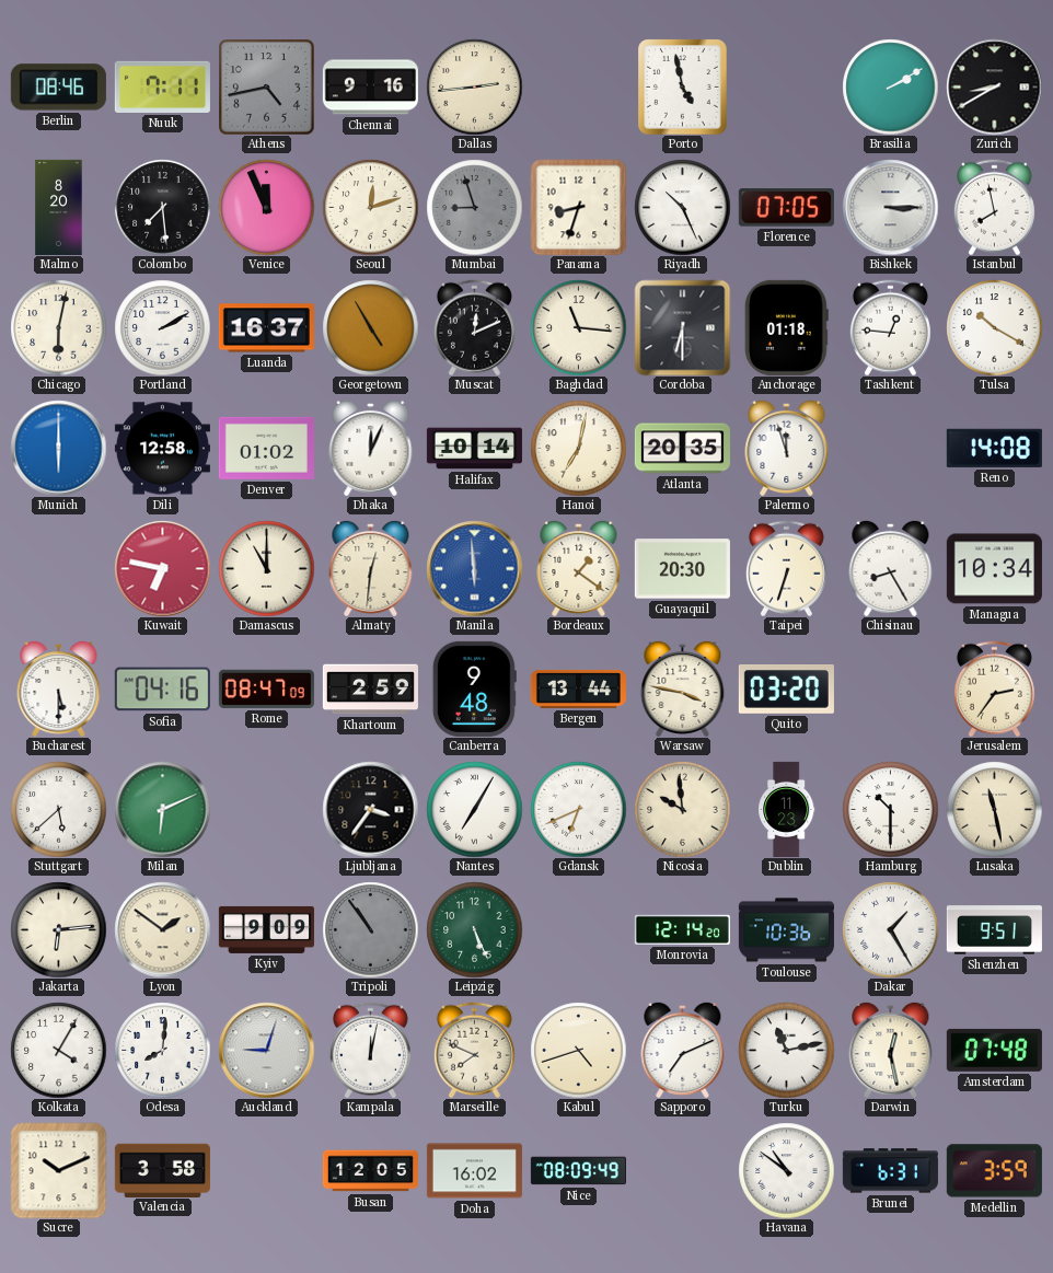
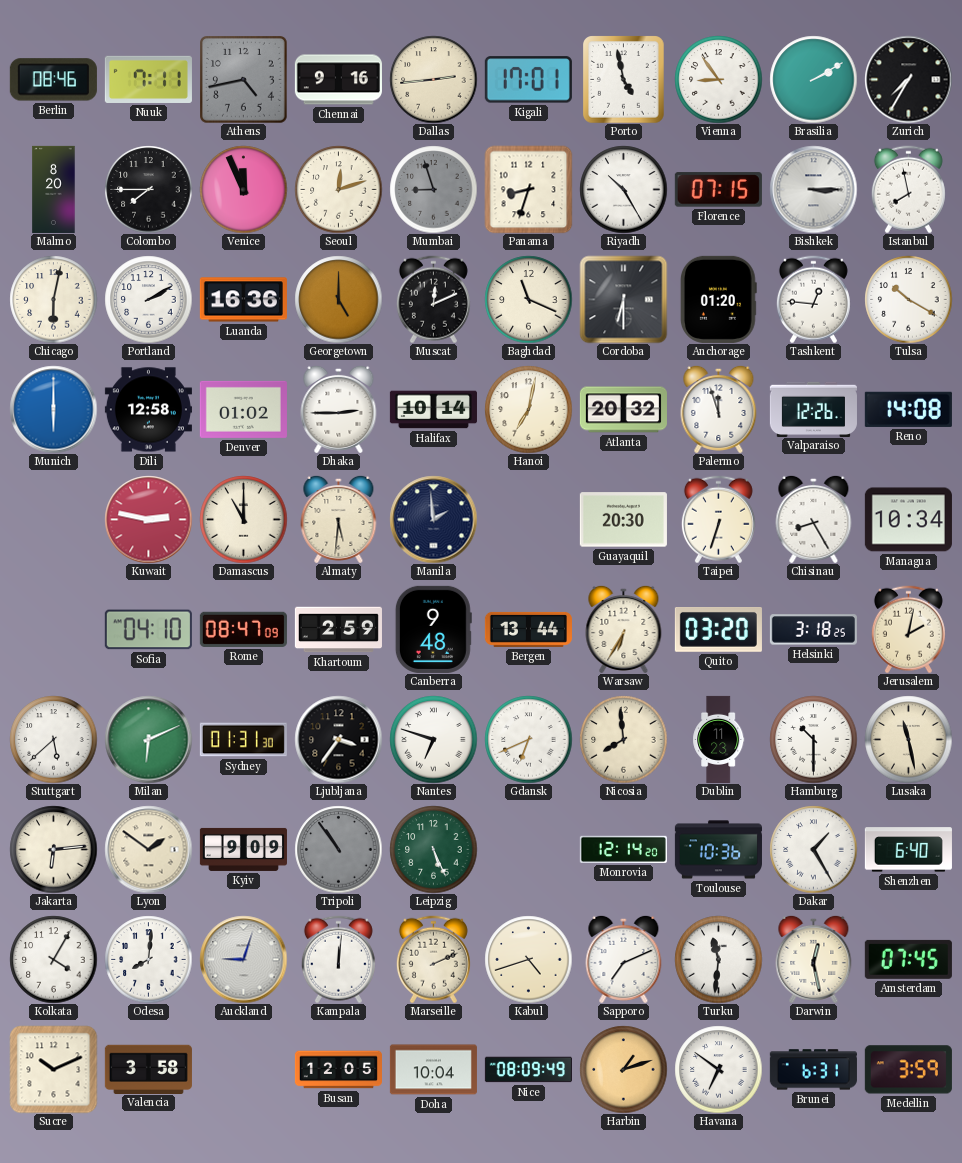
Kigali: none -> 17:01
Vienna: none -> 8:54
Zurich: 8:40 -> 7:35
Colombo: 7:29 -> 7:45
Riyadh: 10:26 -> 10:25
Florence: 07:05 -> 07:15
Luanda: 16:37 -> 16:36
Georgetown: 4:55 -> 5:00
Baghdad: 11:16 -> 11:19
Anchorage: 01:18 -> 01:20
Dhaka: 12:04 -> 2:45
Atlanta: 20:35 -> 20:32
Valparaiso: none -> 12:26
Kuwait: 6:47 -> 2:47
Almaty: 12:31 -> 5:31
Manila: 5:59 -> 1:59
Manila dial: blue -> navy
Bordeaux: 1:21 -> none
Bucharest: 5:30 -> none
Sofia: 04:16 -> 04:10
Warsaw: 3:47 -> 6:35
Helsinki: none -> 3:18
Jerusalem: 2:36 -> 2:02
Sydney: none -> 01:31
Nantes: 7:05 -> 6:48
Nicosia: 9:59 -> 7:59
Shenzhen: 9:51 -> 6:40
Kampala: 12:02 -> 12:01
Marseille: 7:49 -> 2:11
Turku: 11:13 -> 11:31
Amsterdam: 07:48 -> 07:45
Doha: 16:02 -> 10:04
Harbin: none -> 1:12
Havana: 10:51 -> 6:51
